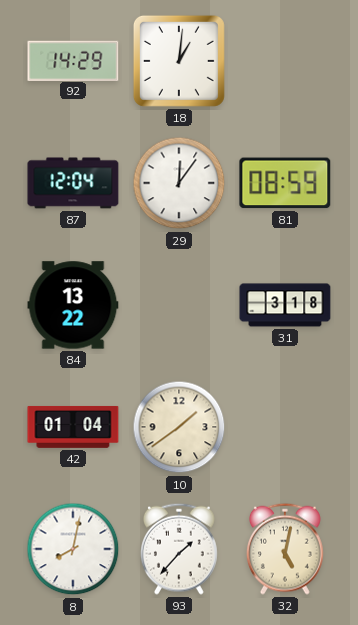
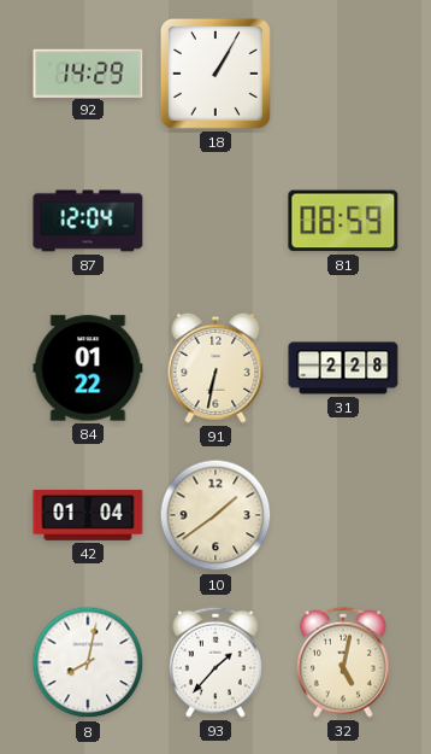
18: 1:01 -> 1:05
29: 12:06 -> none
84: 13:22 -> 01:22
91: none -> 6:32
31: 3:18 -> 2:28
